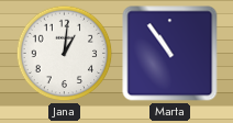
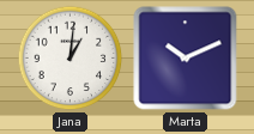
Marta: 10:54 -> 10:11
